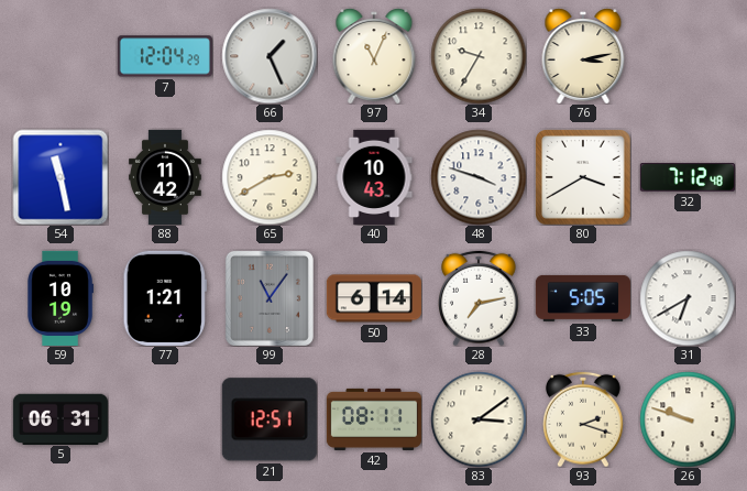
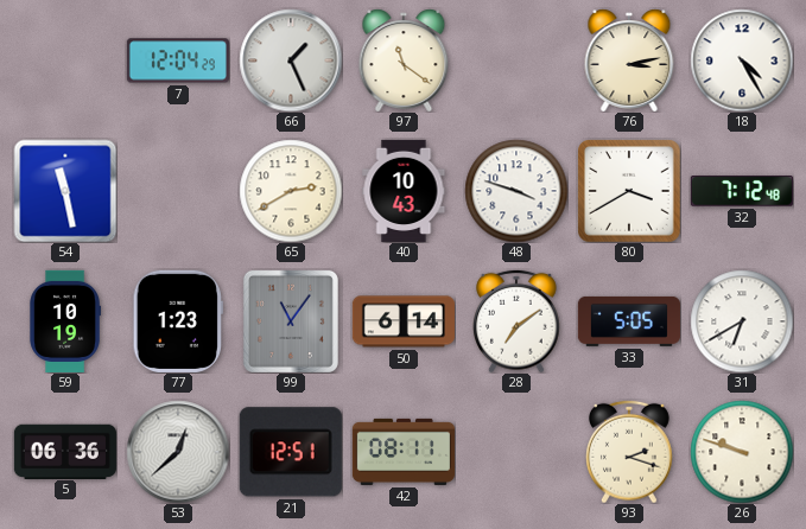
97: 11:04 -> 11:21
34: 9:35 -> none
18: none -> 4:25
88: 11:42 -> none
77: 1:21 -> 1:23
28: 7:13 -> 7:09
5: 06:31 -> 06:36
53: none -> 12:38
83: 3:09 -> none
